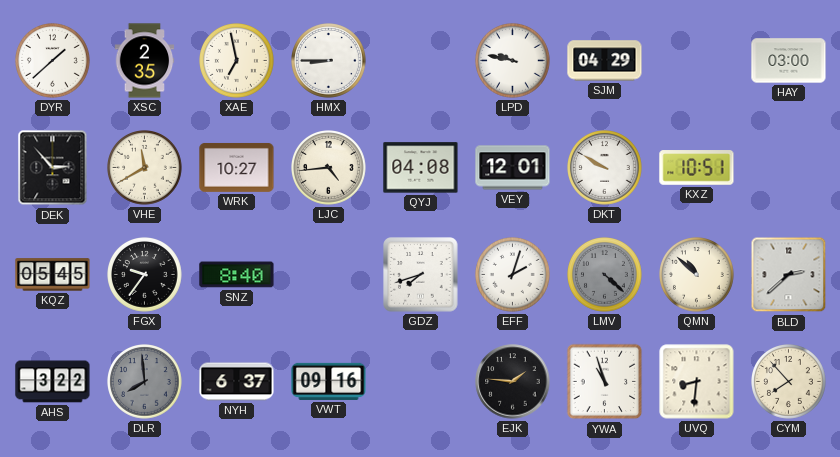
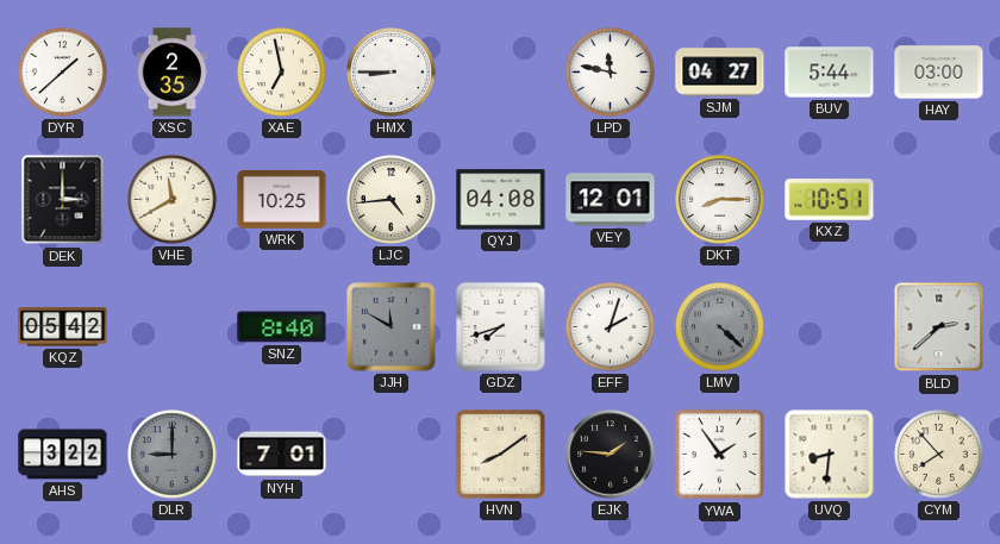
LPD: 9:47 -> 11:47
SJM: 04:29 -> 04:27
BUV: none -> 5:44
DEK: 2:53 -> 3:00
WRK: 10:27 -> 10:25
DKT: 9:50 -> 8:15
KQZ: 05:45 -> 05:42
FGX: 9:36 -> none
JJH: none -> 11:50
QMN: 10:52 -> none
DLR: 7:59 -> 9:00
NYH: 6:37 -> 7:01
VWT: 09:16 -> none
HVN: none -> 8:09
YWA: 10:57 -> 1:54
